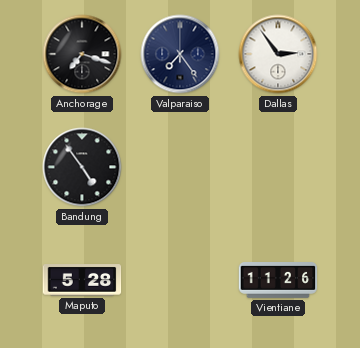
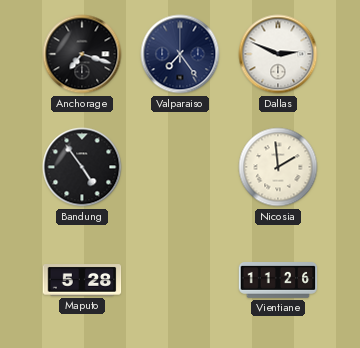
Dallas: 2:54 -> 2:49
Nicosia: none -> 1:59
